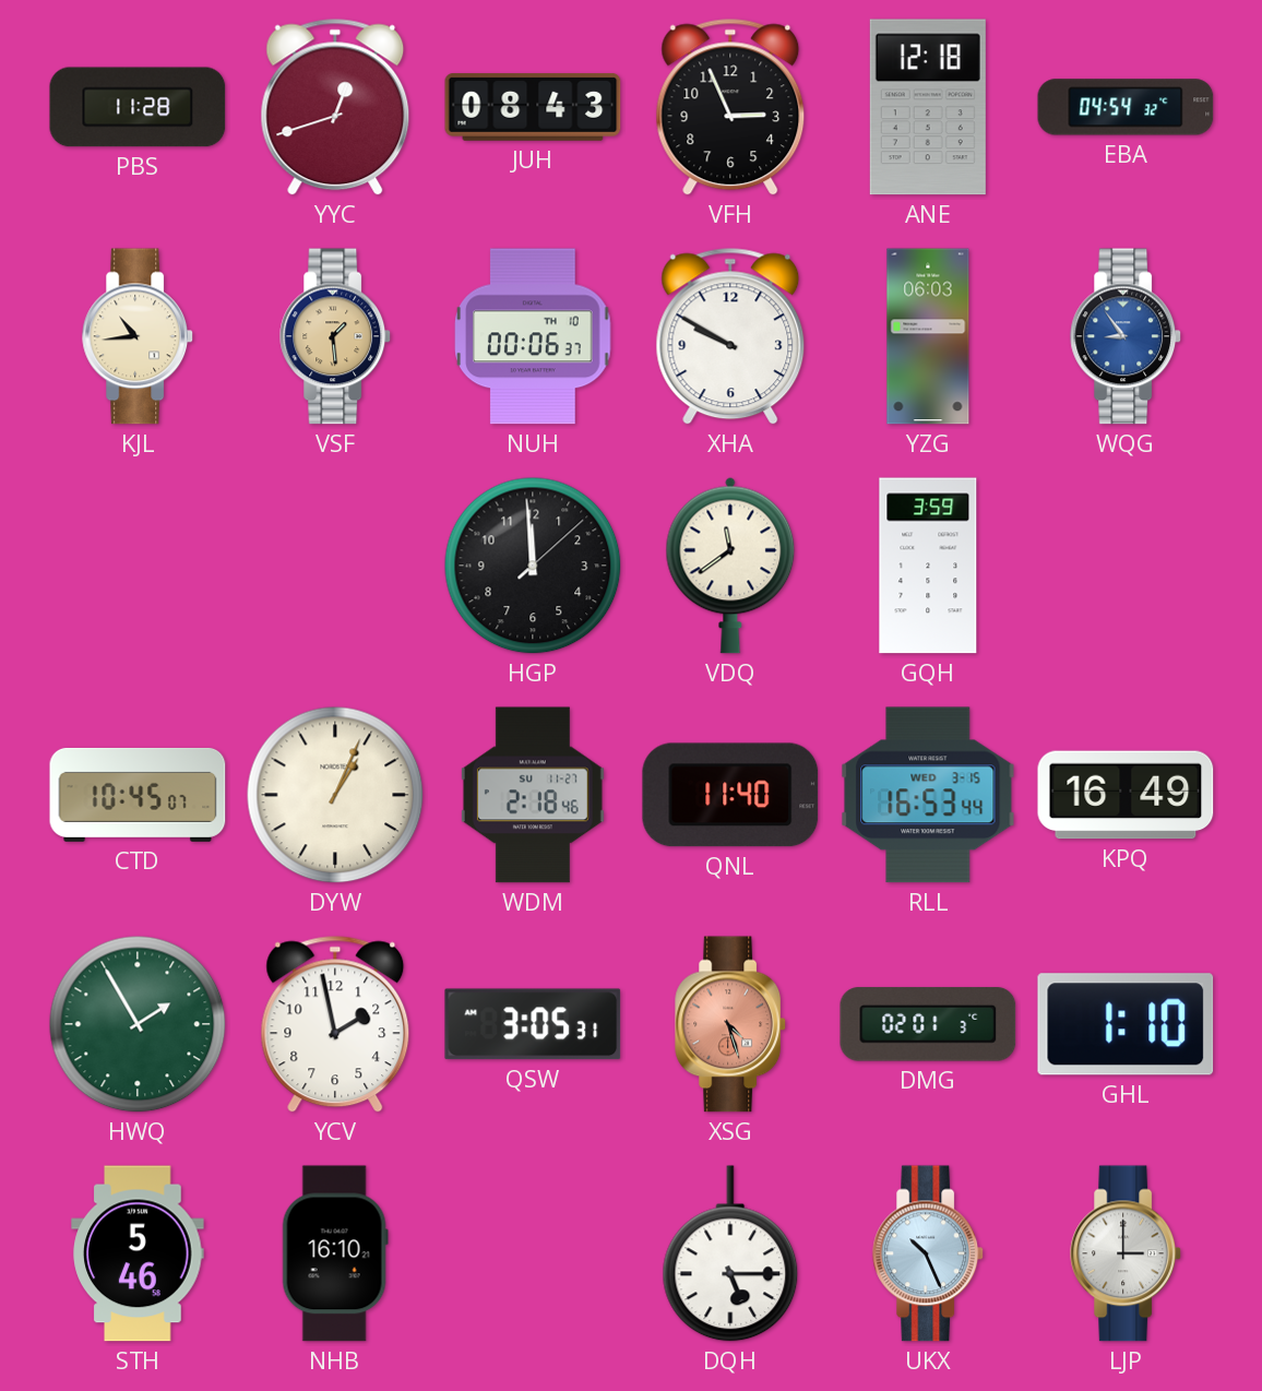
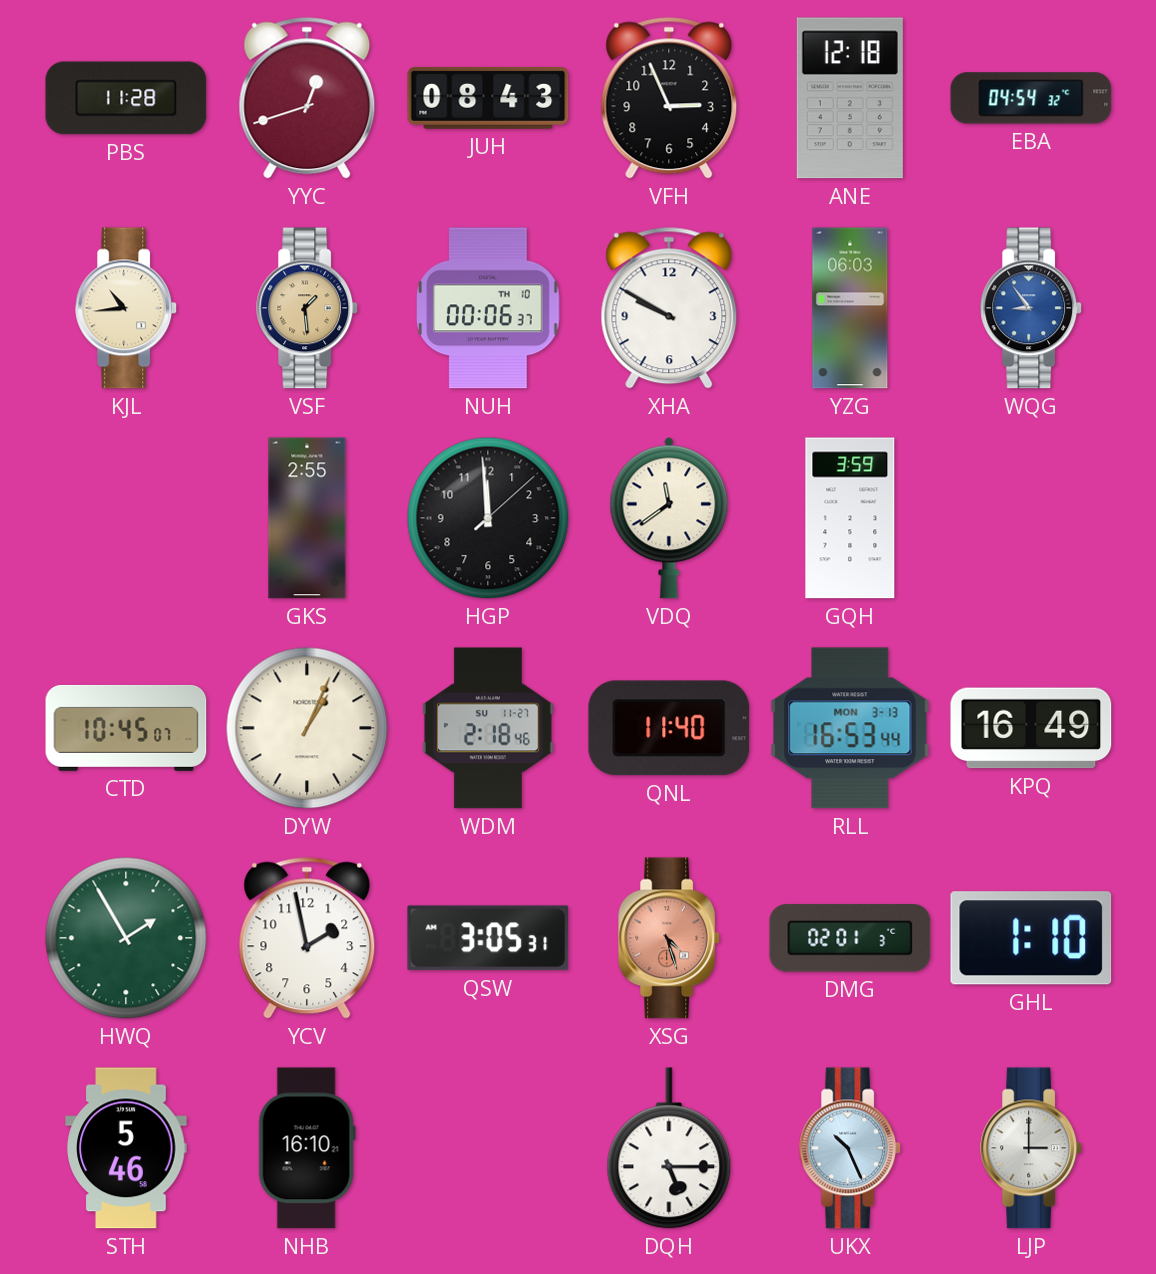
GKS: none -> 2:55
RLL date: WED 3-15 -> MON 3-13
